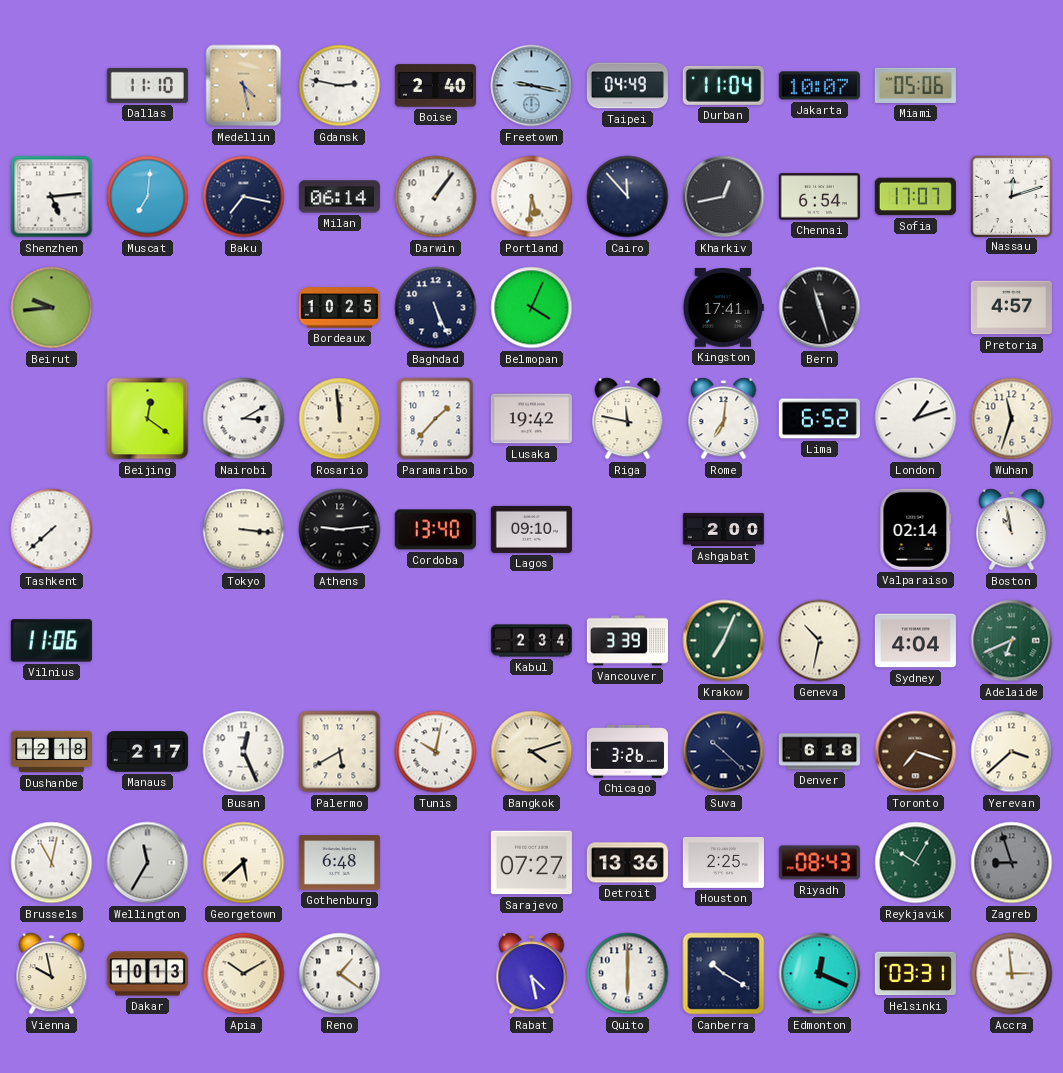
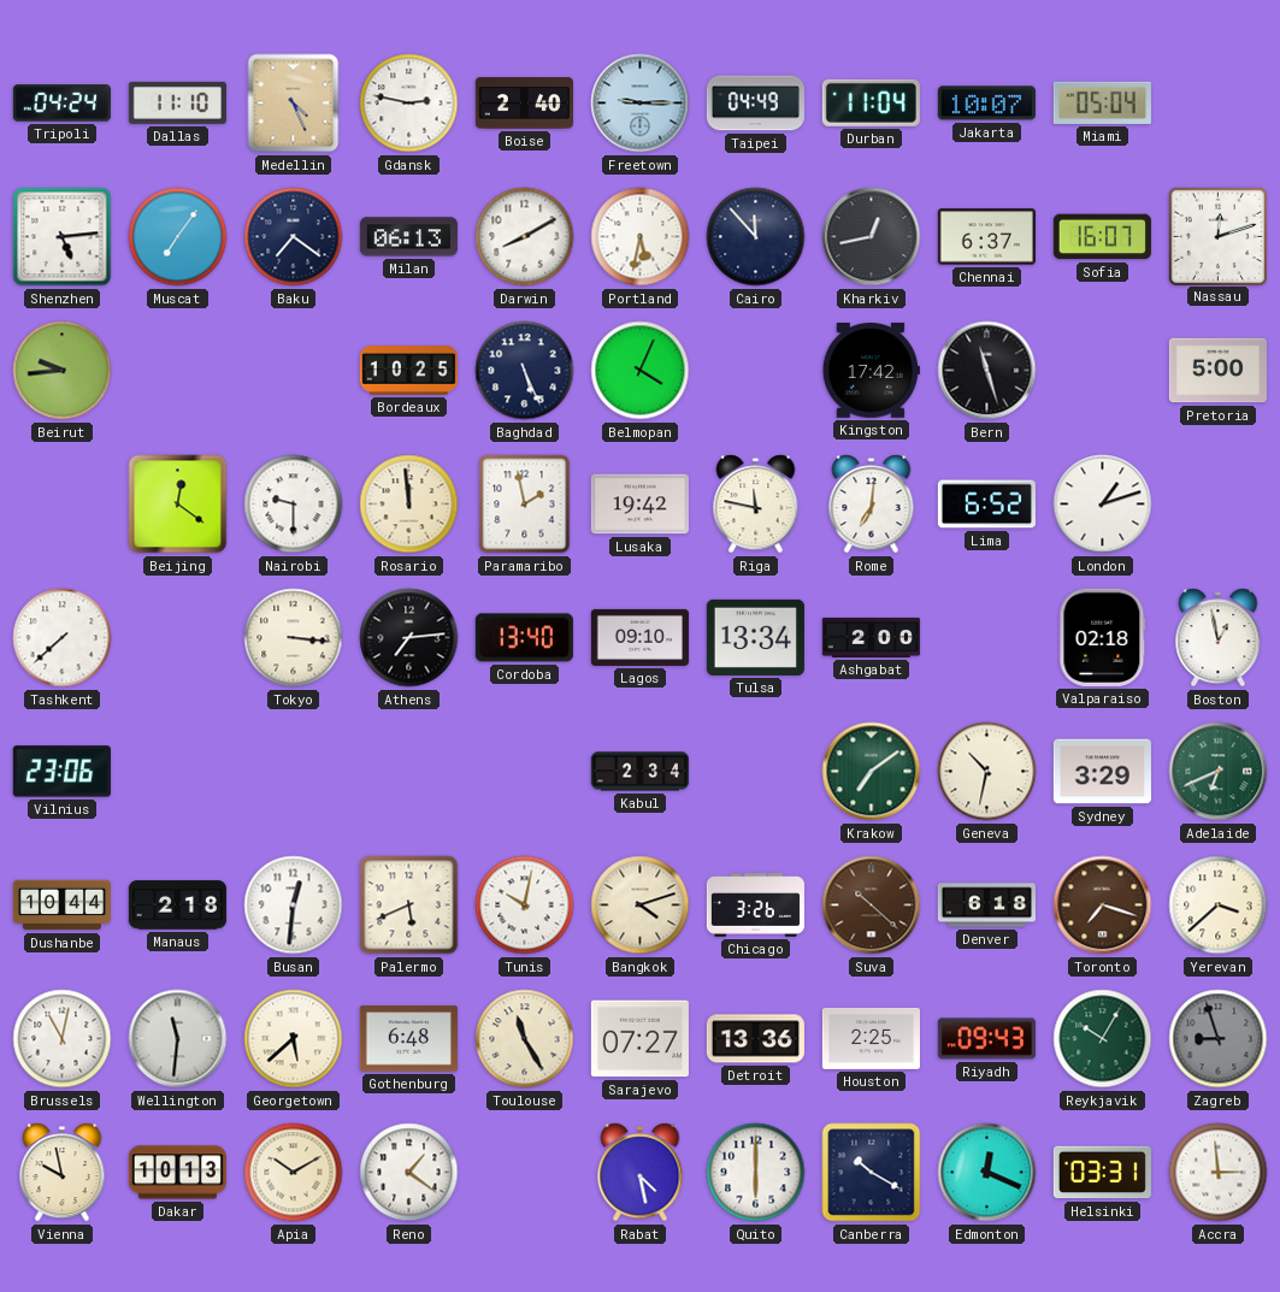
Tripoli: none -> 04:24
Medellin: 4:28 -> 4:26
Freetown: 9:17 -> 9:15
Miami: 05:06 -> 05:04
Muscat: 7:01 -> 7:06
Baku: 7:17 -> 7:21
Milan: 06:14 -> 06:13
Darwin: 1:06 -> 8:10
Portland: 5:31 -> 5:32
Chennai: 6:54 -> 6:37
Sofia: 17:07 -> 16:07
Kingston: 17:41 -> 17:42
Pretoria: 4:57 -> 5:00
Nairobi: 3:10 -> 9:30
Paramaribo: 1:37 -> 1:58
Wuhan: 11:33 -> none
Athens: 9:14 -> 7:14
Tulsa: none -> 13:34
Valparaiso: 02:14 -> 02:18
Boston: 10:58 -> 12:58
Vilnius: 11:06 -> 23:06
Vancouver: 3:39 -> none
Krakow: 7:04 -> 7:09
Sydney: 4:04 -> 3:29
Dushanbe: 12:18 -> 10:44
Manaus: 2:17 -> 2:18
Busan: 12:26 -> 12:31
Palermo: 5:40 -> 5:41
Suva dial: navy -> brown
Wellington: 11:35 -> 11:31
Toulouse: none -> 11:25
Riyadh: 08:43 -> 09:43
